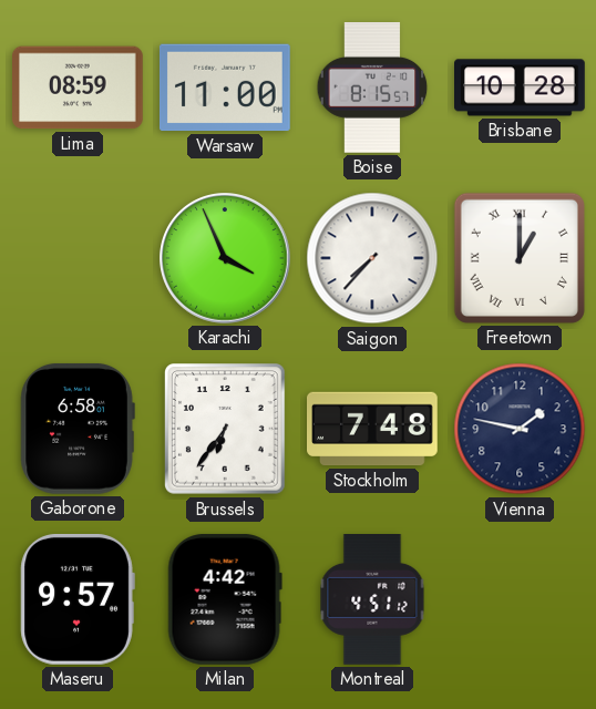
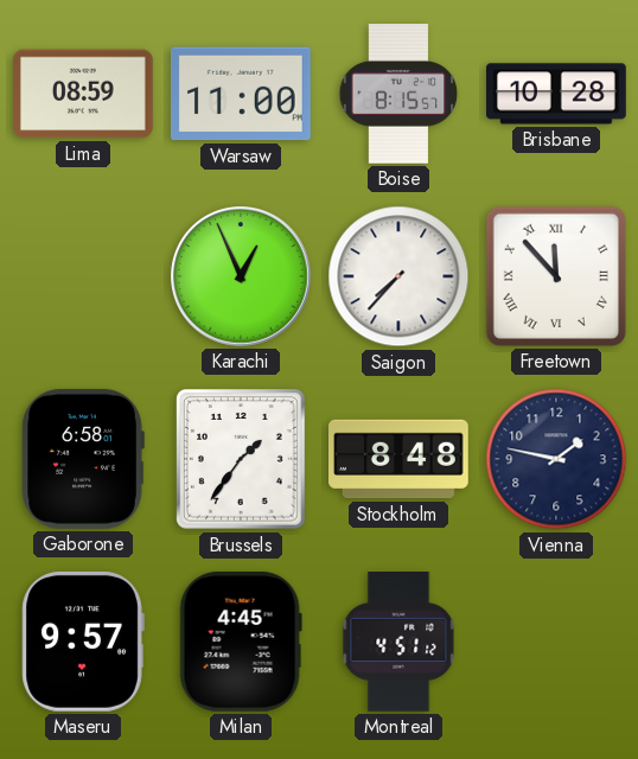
Karachi: 3:56 -> 12:56
Freetown: 1:00 -> 11:53
Brussels: 6:36 -> 1:36
Stockholm: 7:48 -> 8:48
Milan: 4:42 -> 4:45
